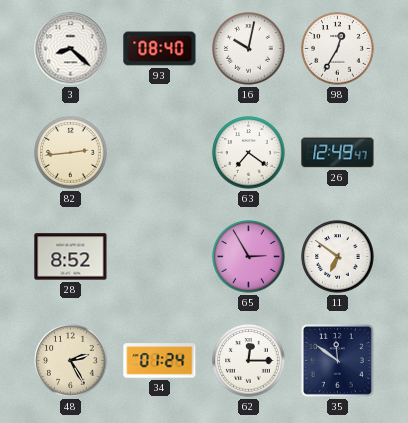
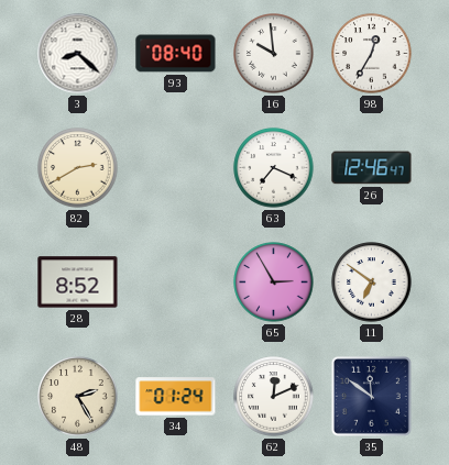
16: 10:02 -> 9:59
82: 2:44 -> 2:40
63: 7:21 -> 7:19
26: 12:49 -> 12:46
62: 12:15 -> 12:11
